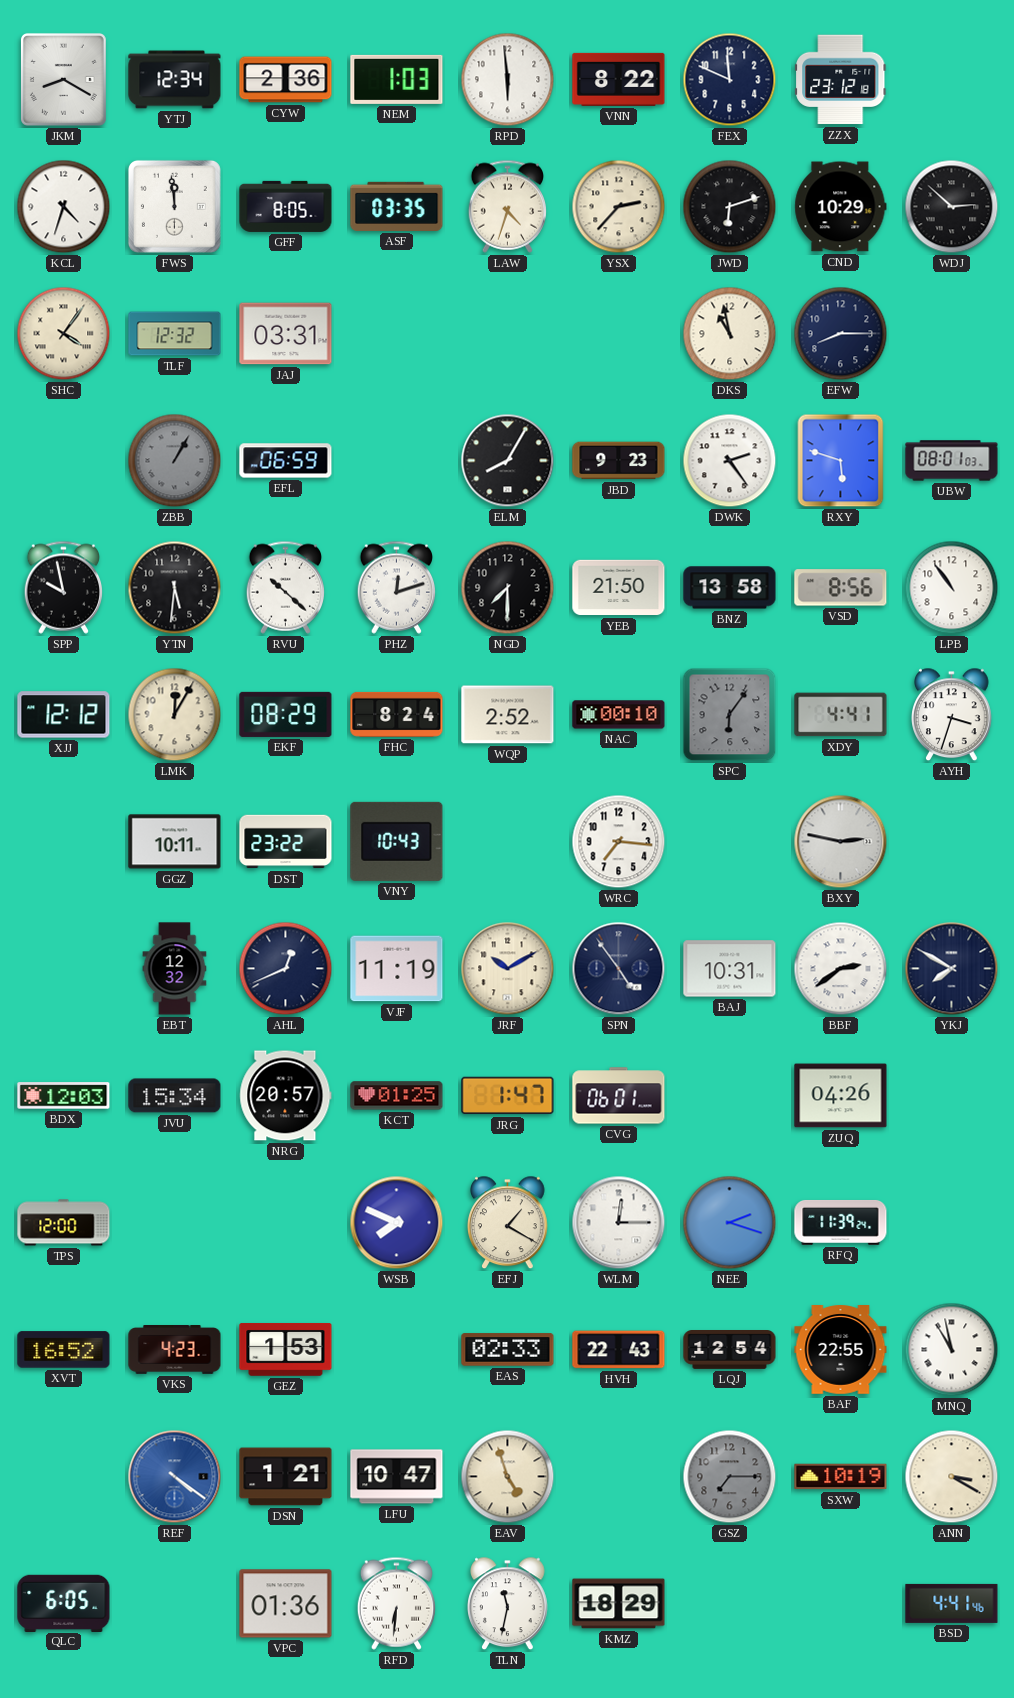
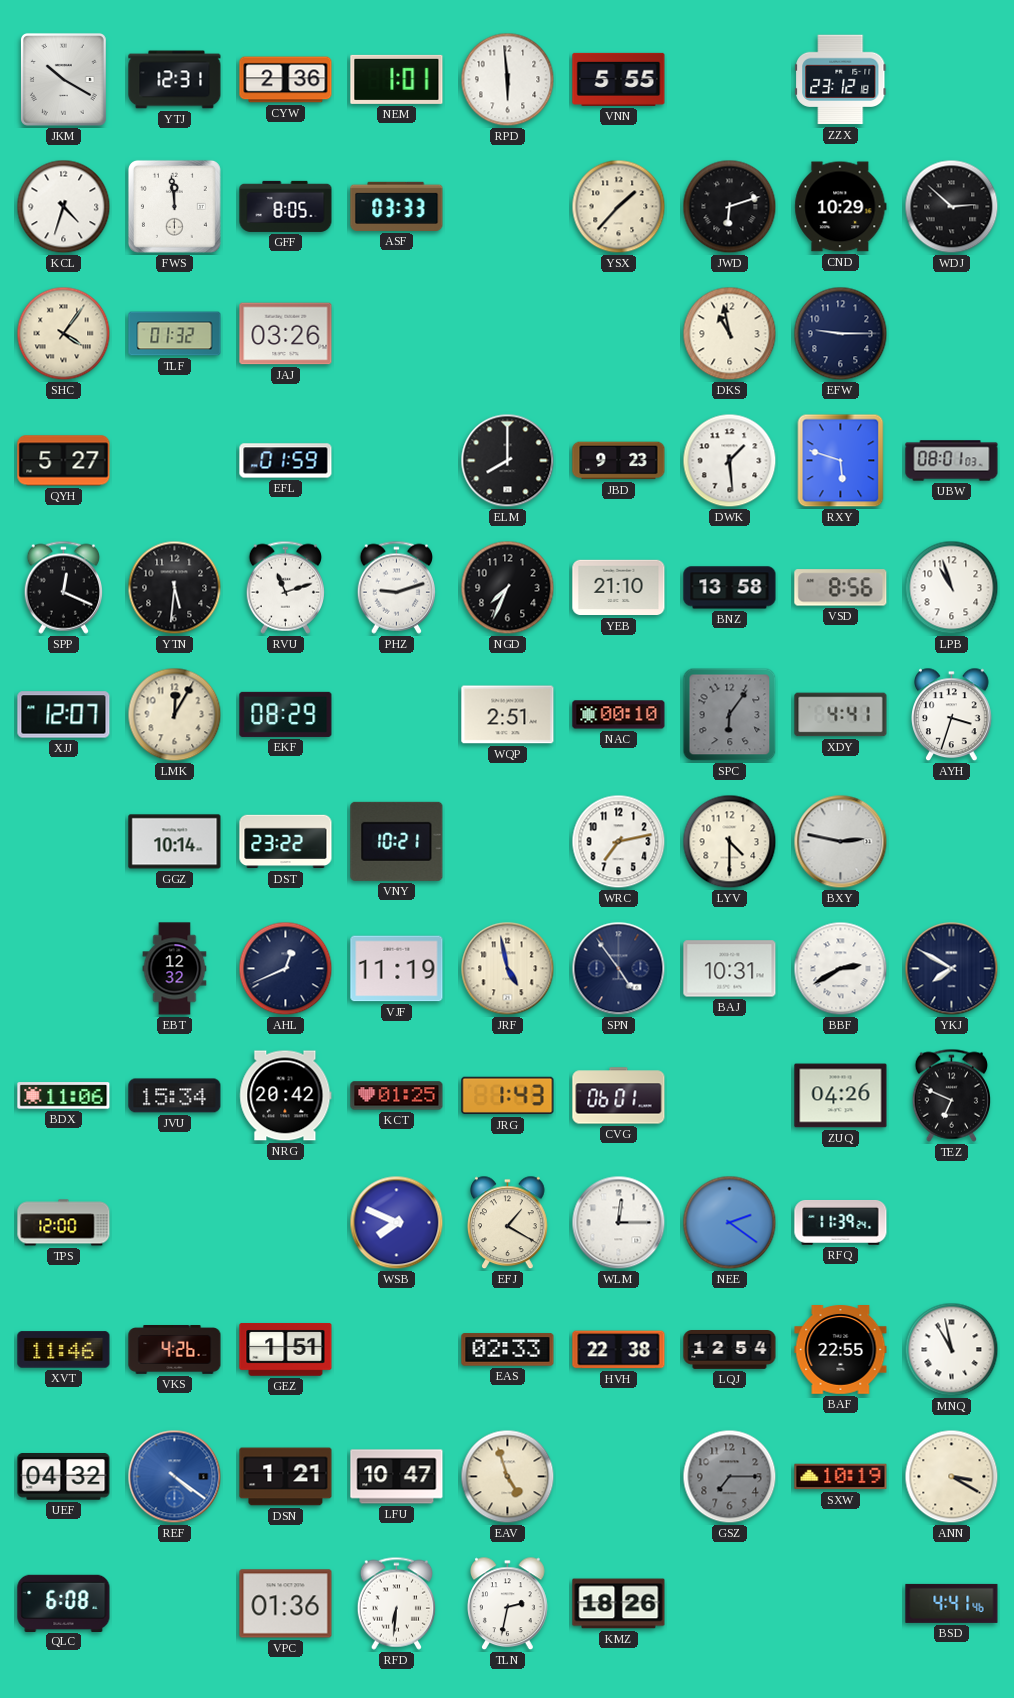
JKM: 8:20 -> 10:20
YTJ: 12:34 -> 12:31
NEM: 1:03 -> 1:01
VNN: 8:22 -> 5:55
FEX: 11:49 -> none
ASF: 03:35 -> 03:33
LAW: 4:33 -> none
YSX: 2:37 -> 1:37
TLF: 12:32 -> 01:32
JAJ: 03:31 -> 03:26
EFW: 8:15 -> 9:15
QYH: none -> 5:27
ZBB: 1:05 -> none
EFL: 06:59 -> 01:59
ELM: 8:05 -> 8:00
DWK: 2:24 -> 1:29
SPP: 9:58 -> 12:19
RVU: 10:22 -> 11:12
PHZ: 12:12 -> 9:12
NGD: 7:30 -> 7:34
YEB: 21:50 -> 21:10
LPB: 10:54 -> 10:57
XJJ: 12:12 -> 12:07
FHC: 8:24 -> none
WQP: 2:52 -> 2:51
GGZ: 10:11 -> 10:14
VNY: 10:43 -> 10:21
WRC: 7:16 -> 7:13
LYV: none -> 4:30
JRF: 10:10 -> 4:58
BBF: 2:39 -> 2:40
BDX: 12:03 -> 11:06
NRG: 20:57 -> 20:42
JRG: 1:47 -> 1:43
TEZ: none -> 6:49
NEE: 2:18 -> 2:21
XVT: 16:52 -> 11:46
VKS: 4:23 -> 4:26
GEZ: 1:53 -> 1:51
HVH: 22:43 -> 22:38
UEF: none -> 04:32
QLC: 6:05 -> 6:08
TLN: 11:32 -> 2:32
KMZ: 18:29 -> 18:26
